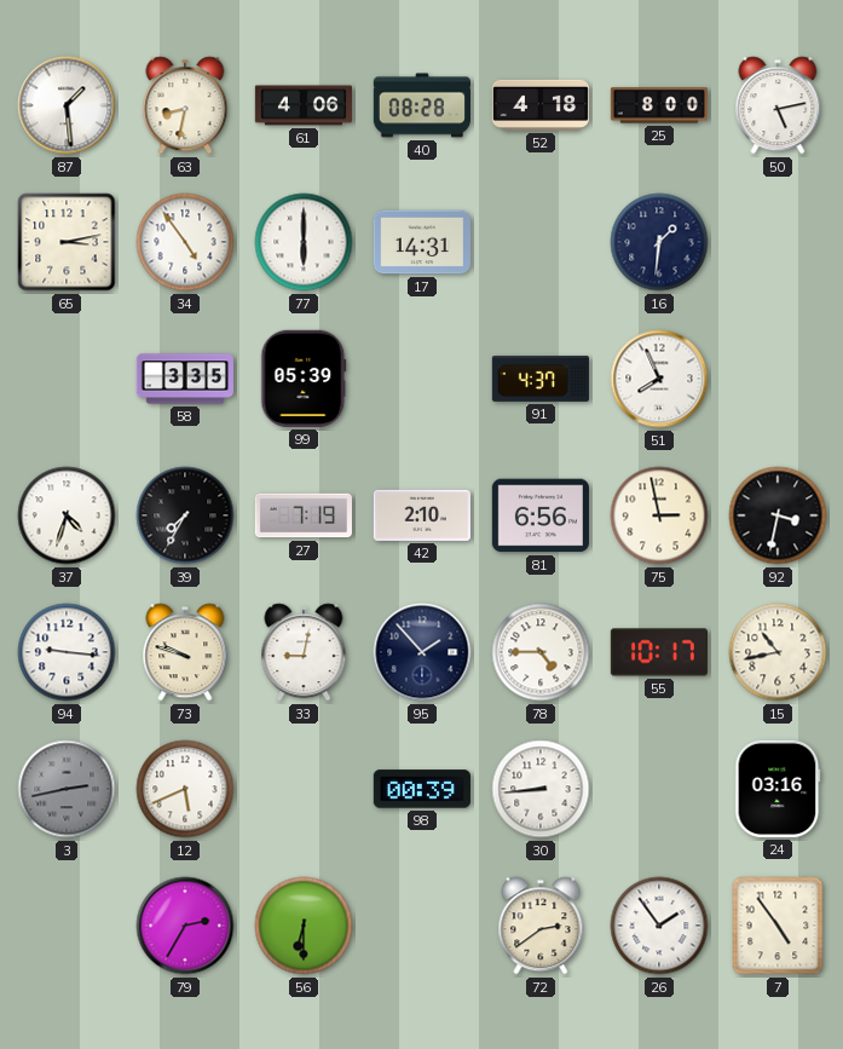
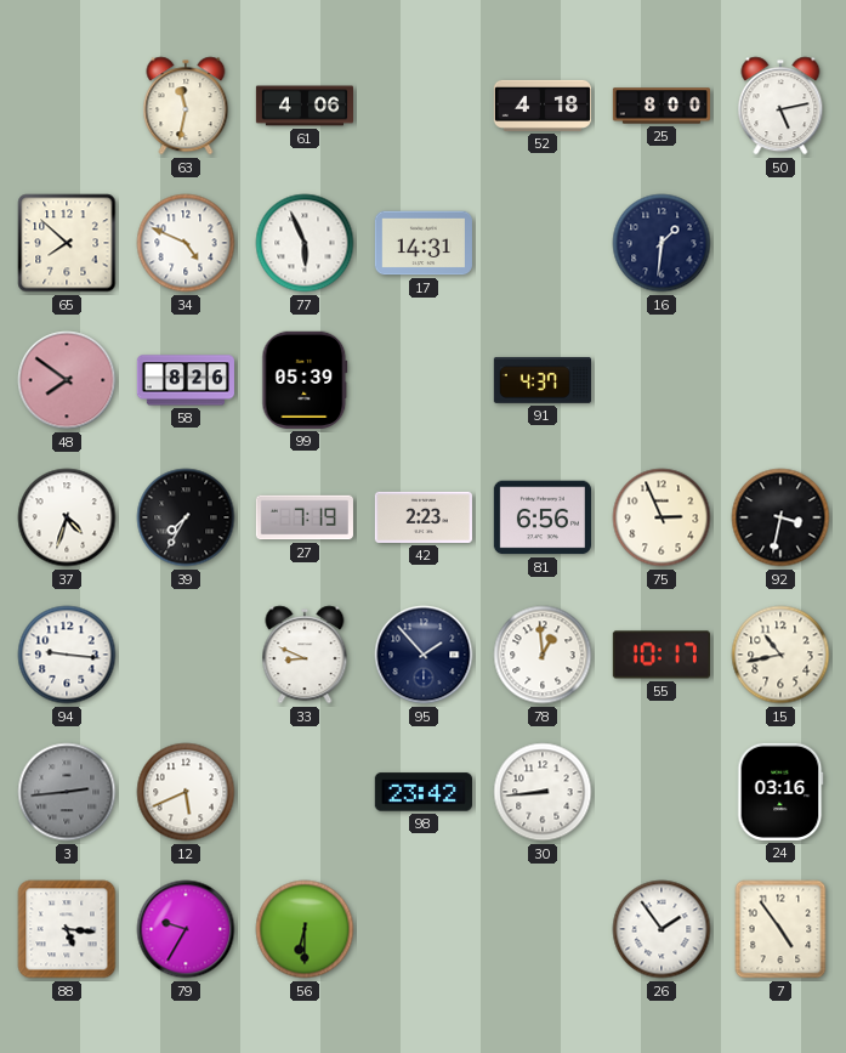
87: 1:29 -> none
63: 8:32 -> 11:32
40: 08:28 -> none
65: 3:13 -> 7:52
34: 4:54 -> 4:49
77: 6:00 -> 5:56
48: none -> 7:51
58: 3:35 -> 8:26
51: 7:56 -> none
42: 2:10 -> 2:23
75: 2:58 -> 2:56
73: 9:48 -> none
33: 9:02 -> 8:49
78: 4:45 -> 12:59
3: 2:43 -> 2:44
98: 00:39 -> 23:42
88: none -> 5:16
79: 2:35 -> 9:35
72: 2:39 -> none
